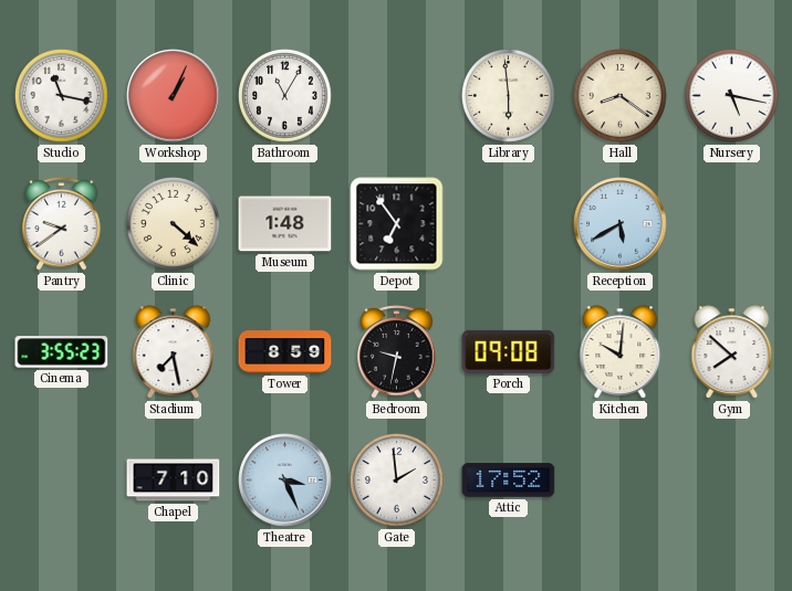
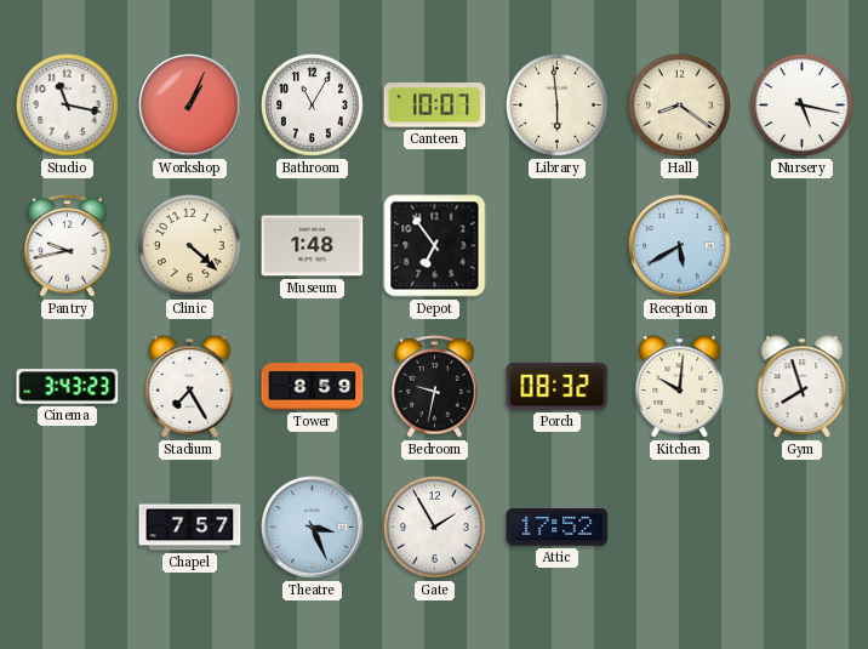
Canteen: none -> 10:07
Pantry: 9:39 -> 9:43
Cinema: 3:55 -> 3:43
Stadium: 7:28 -> 7:25
Porch: 09:08 -> 08:32
Gym: 7:52 -> 7:57
Chapel: 7:10 -> 7:57
Gate: 1:59 -> 1:55
